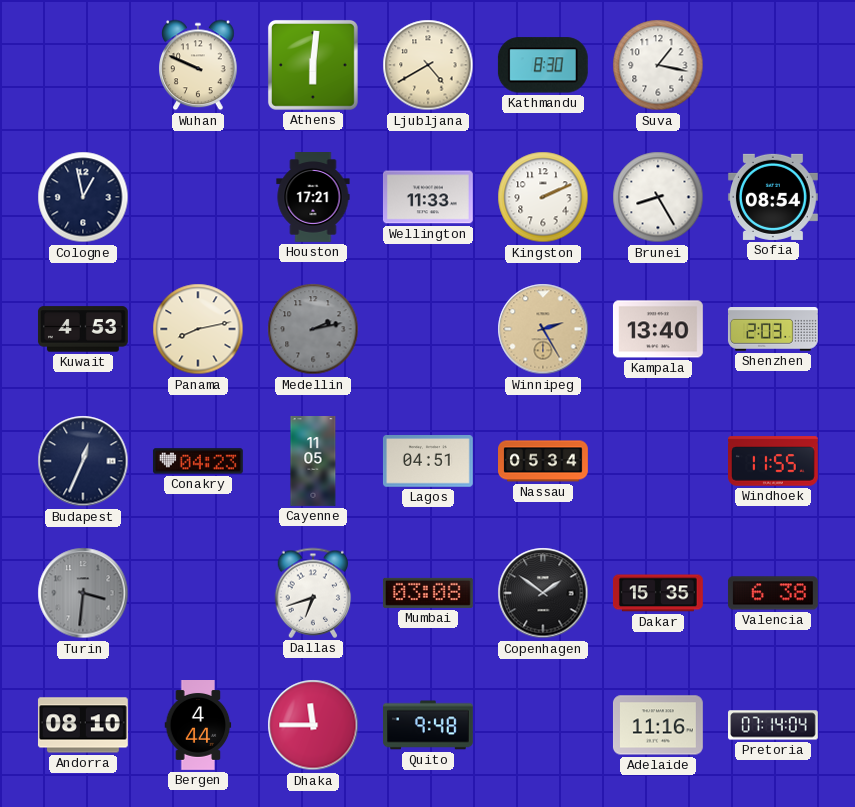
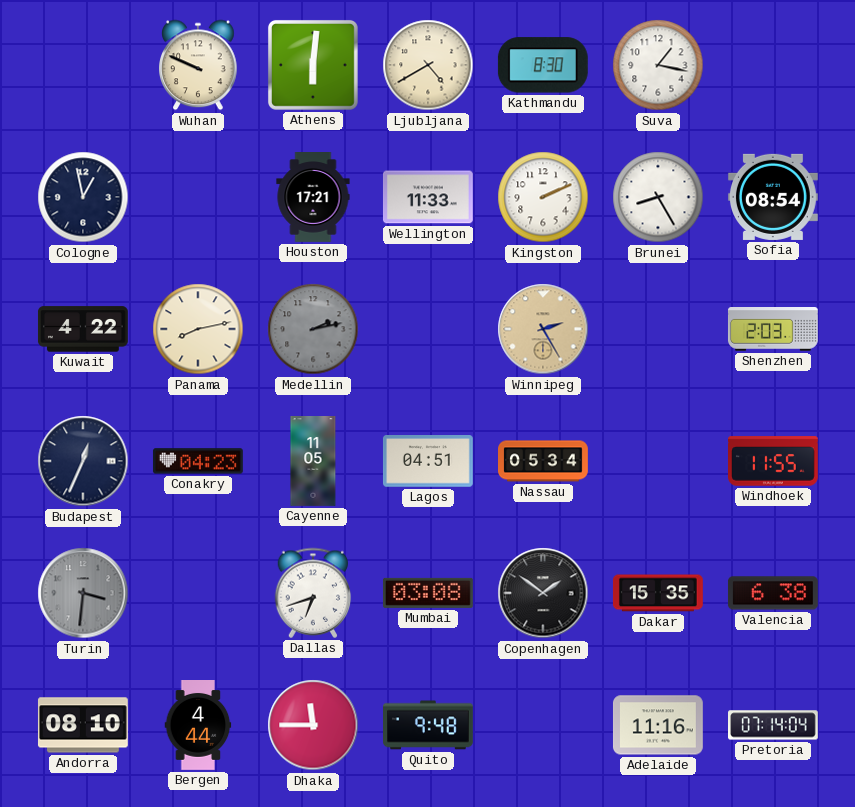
Kuwait: 4:53 -> 4:22
Kampala: 13:40 -> none
